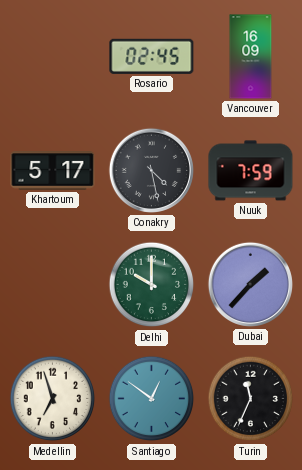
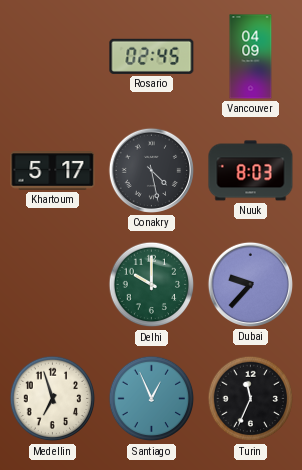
Vancouver: 16:09 -> 04:09
Nuuk: 7:59 -> 8:03
Dubai: 1:37 -> 9:37
Santiago: 12:51 -> 12:56
